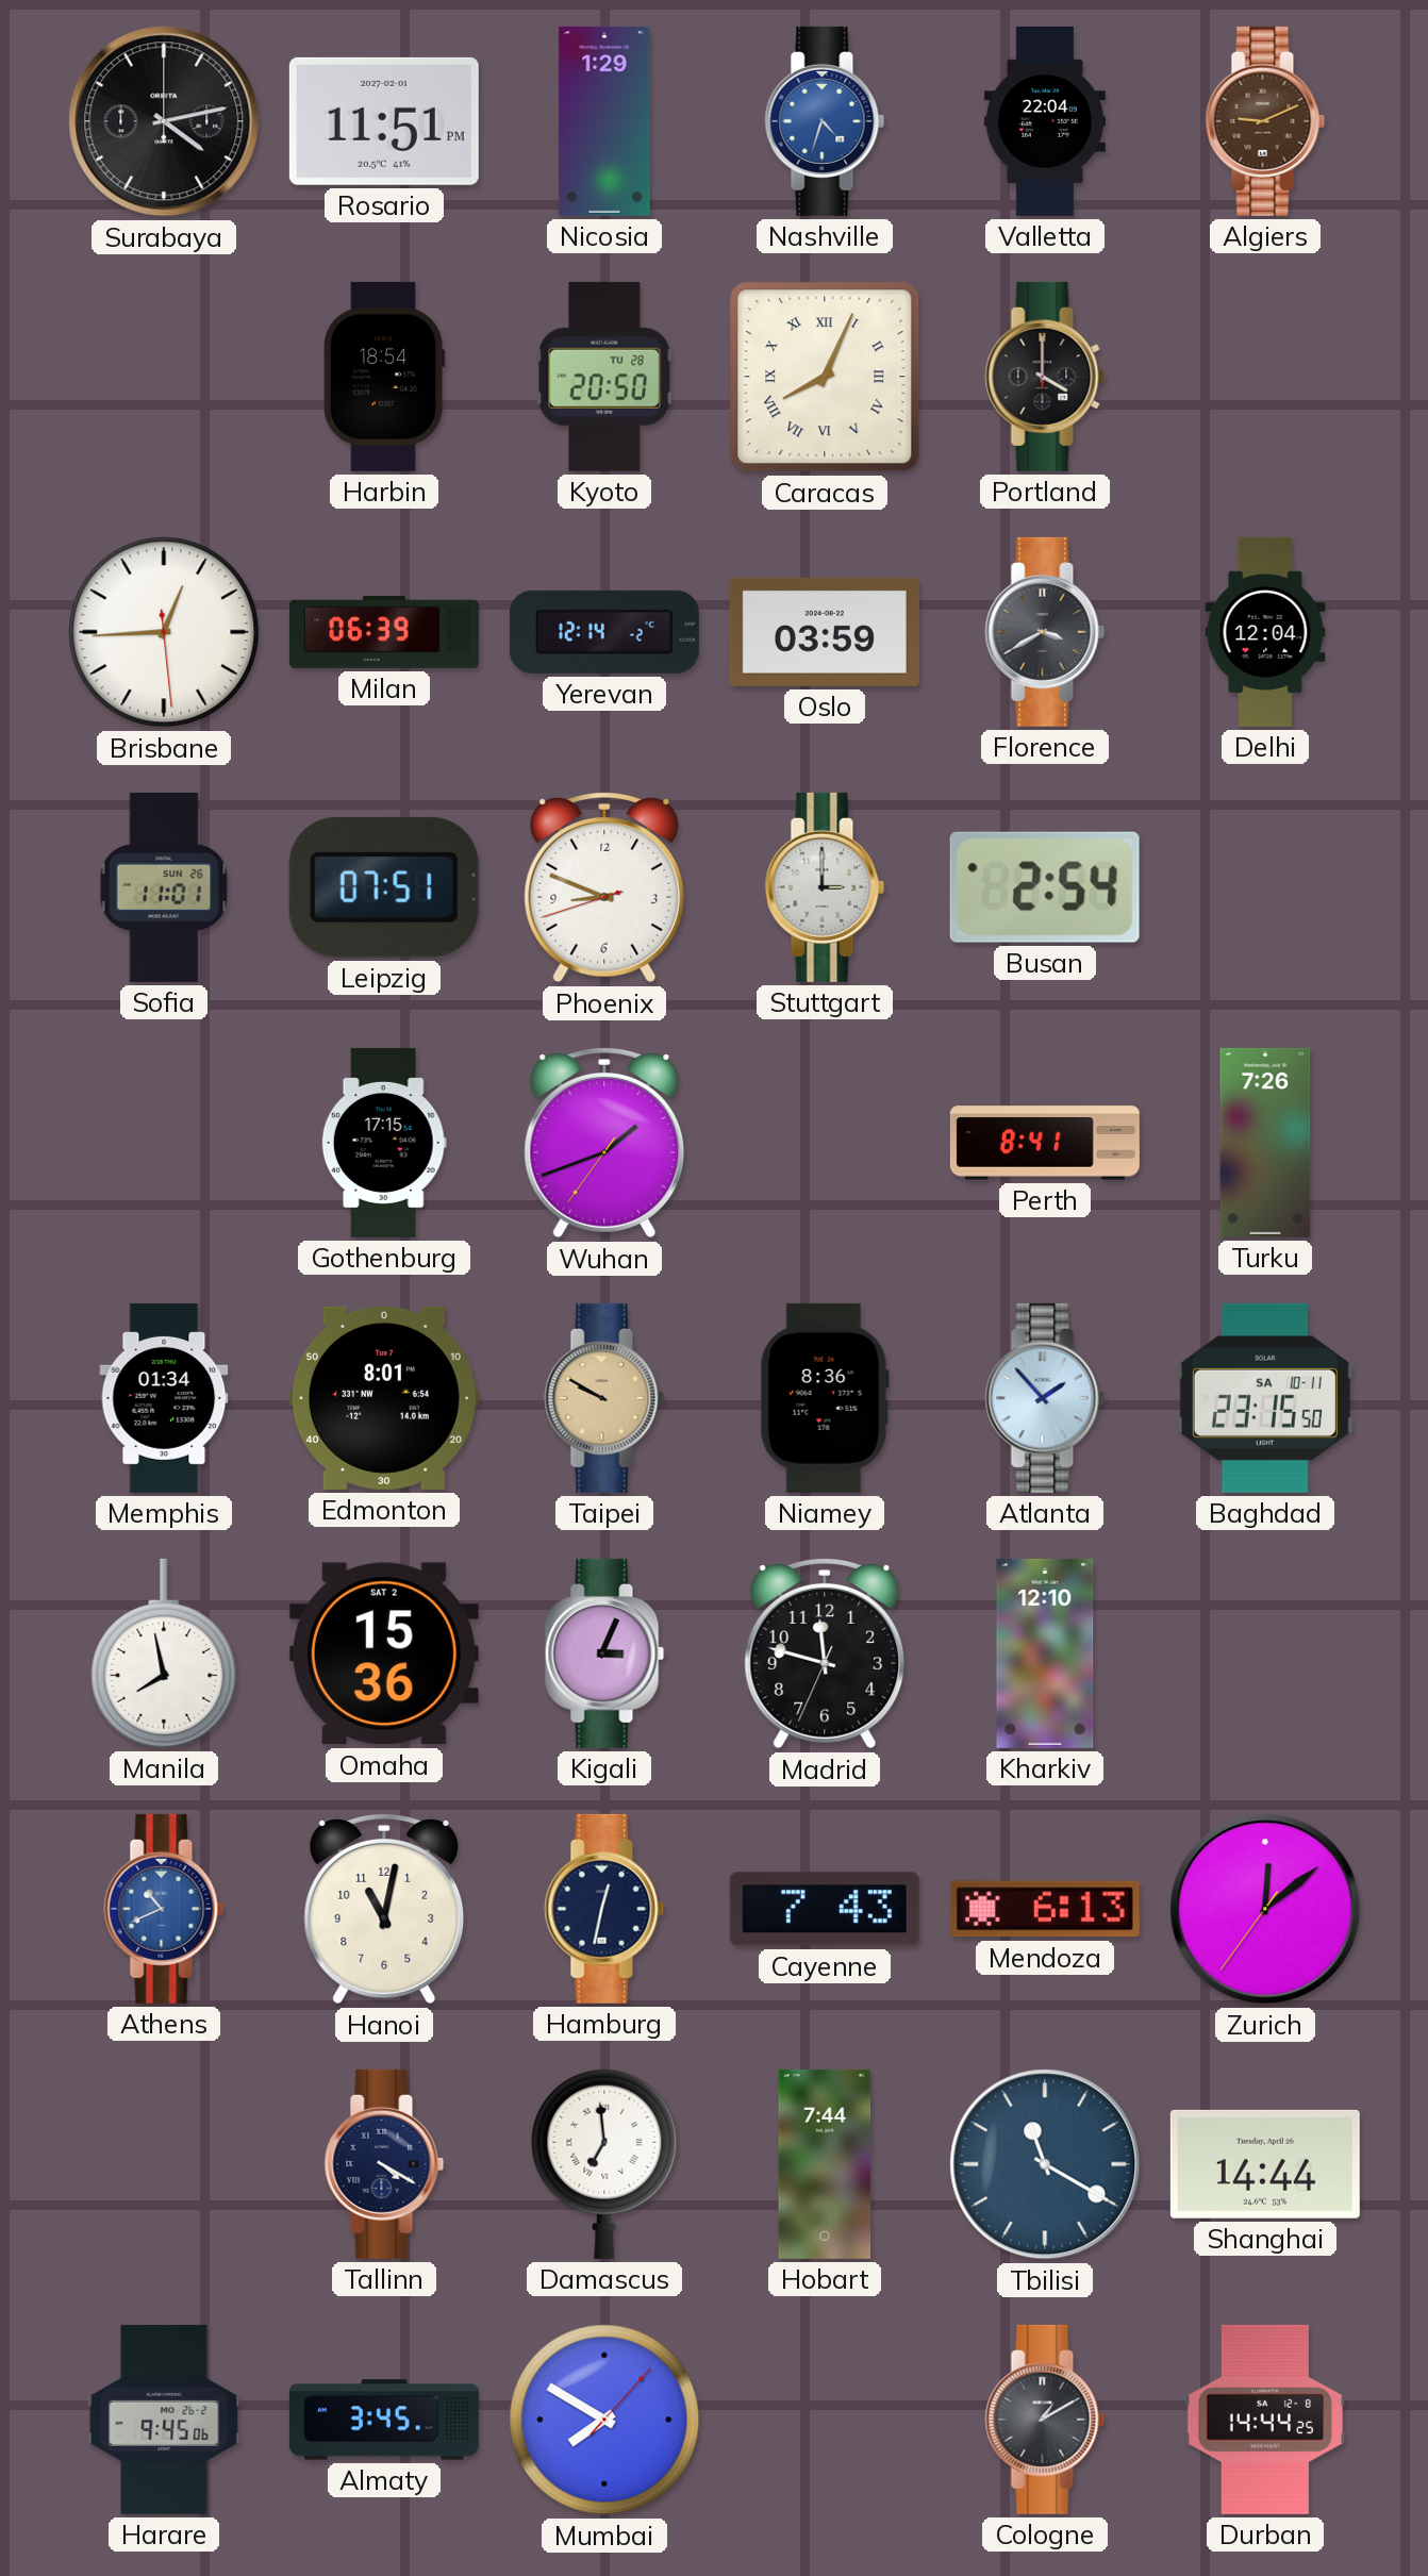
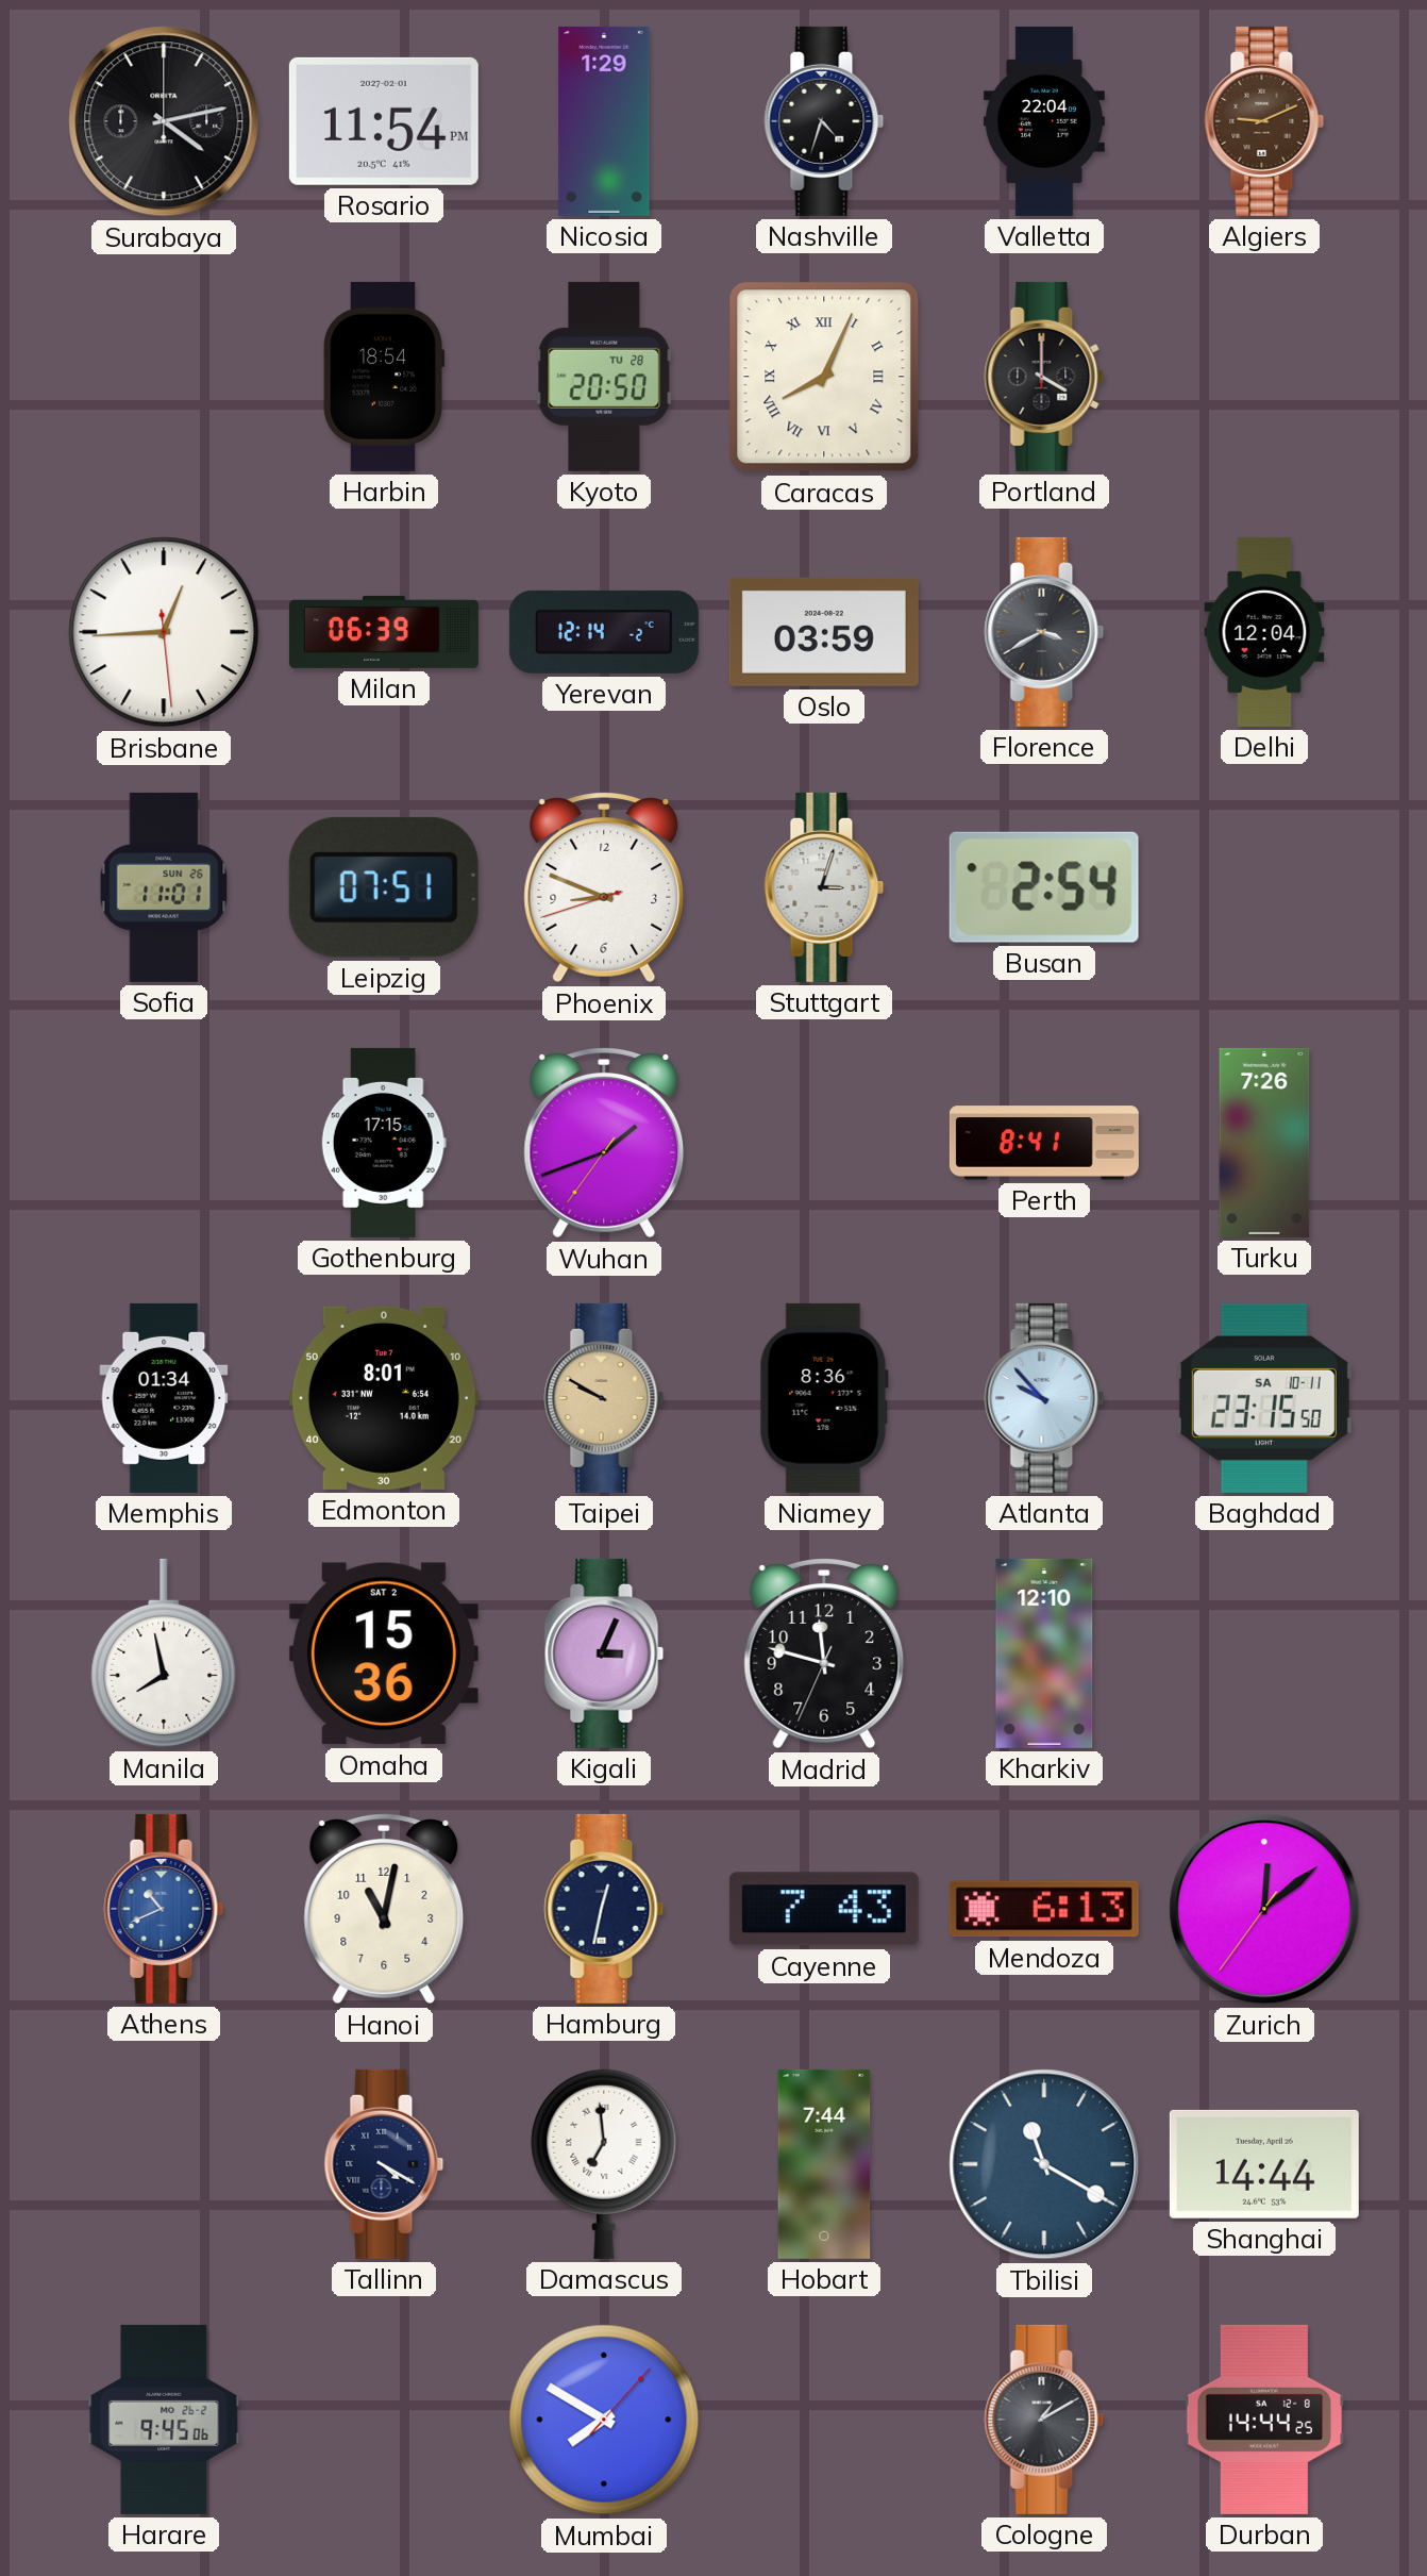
Rosario: 11:51 -> 11:54
Nashville dial: blue -> black
Stuttgart: 3:00 -> 3:03
Atlanta: 1:53 -> 9:53
Almaty: 3:45 -> none
